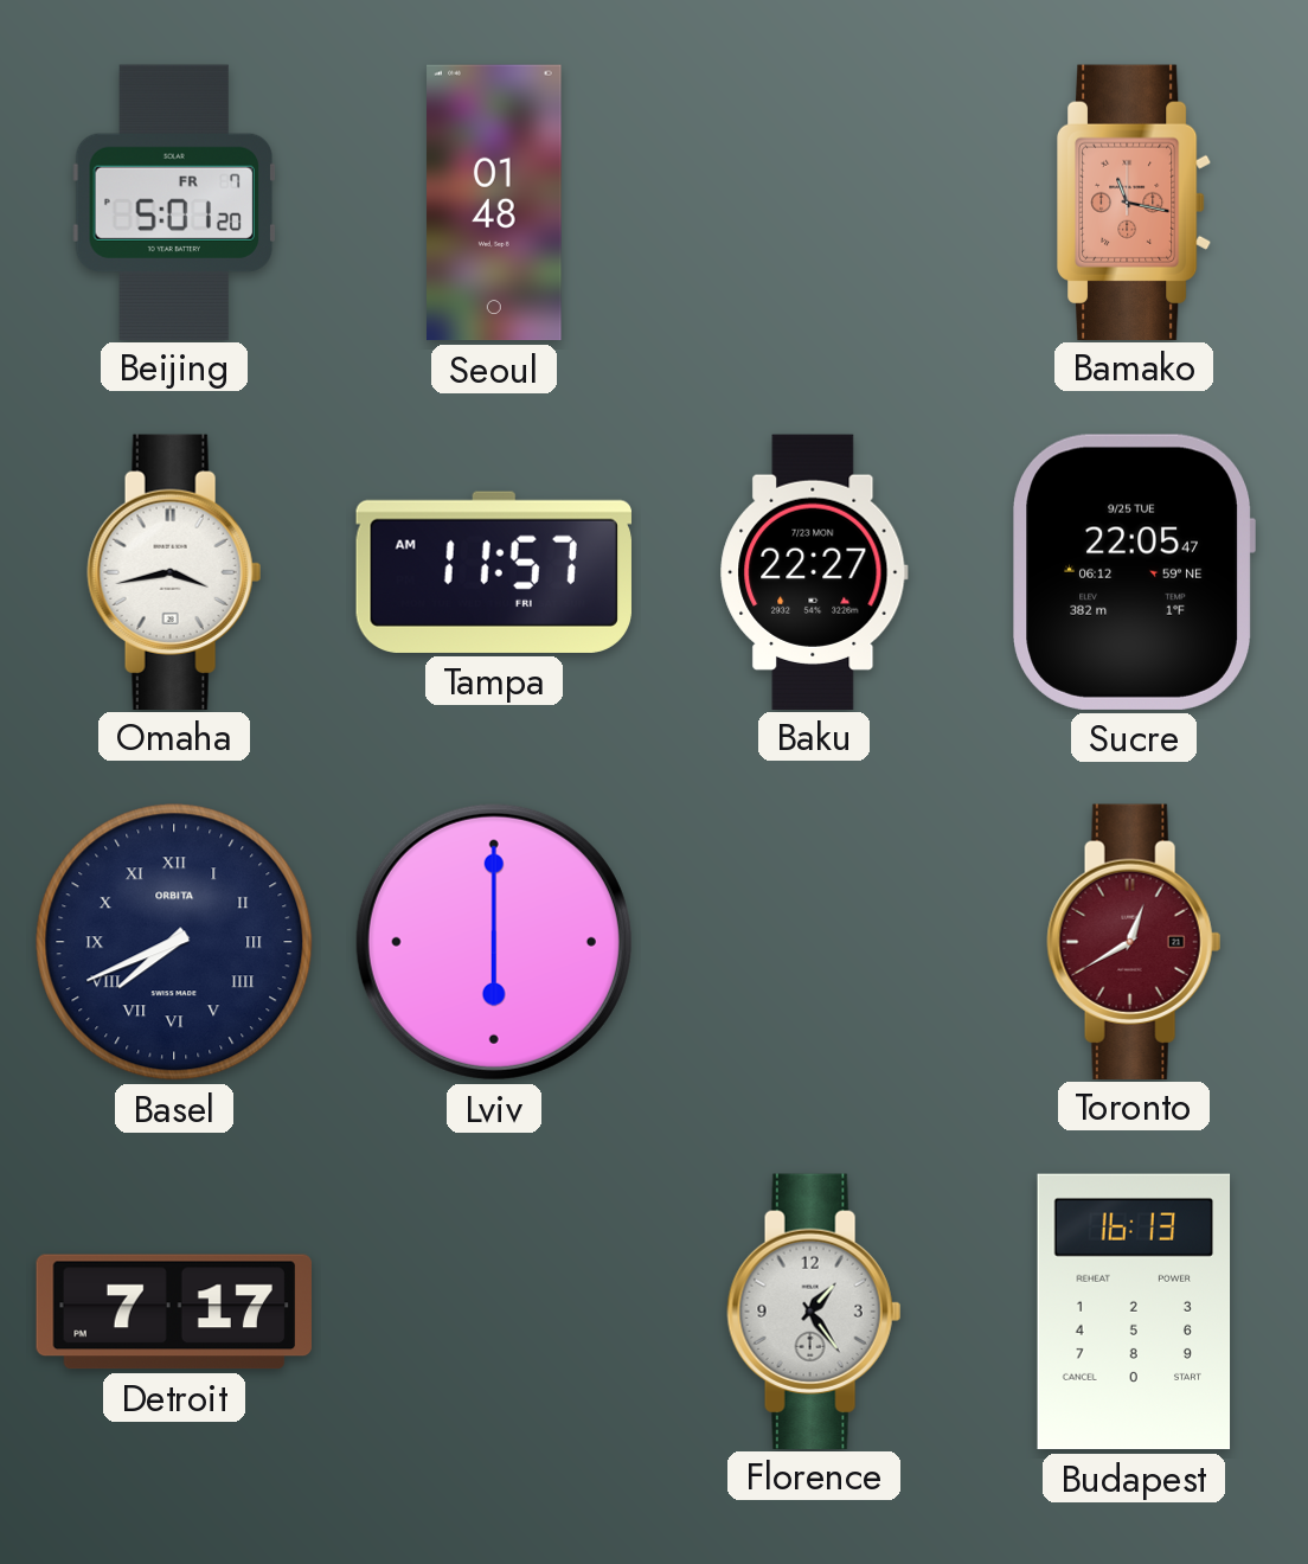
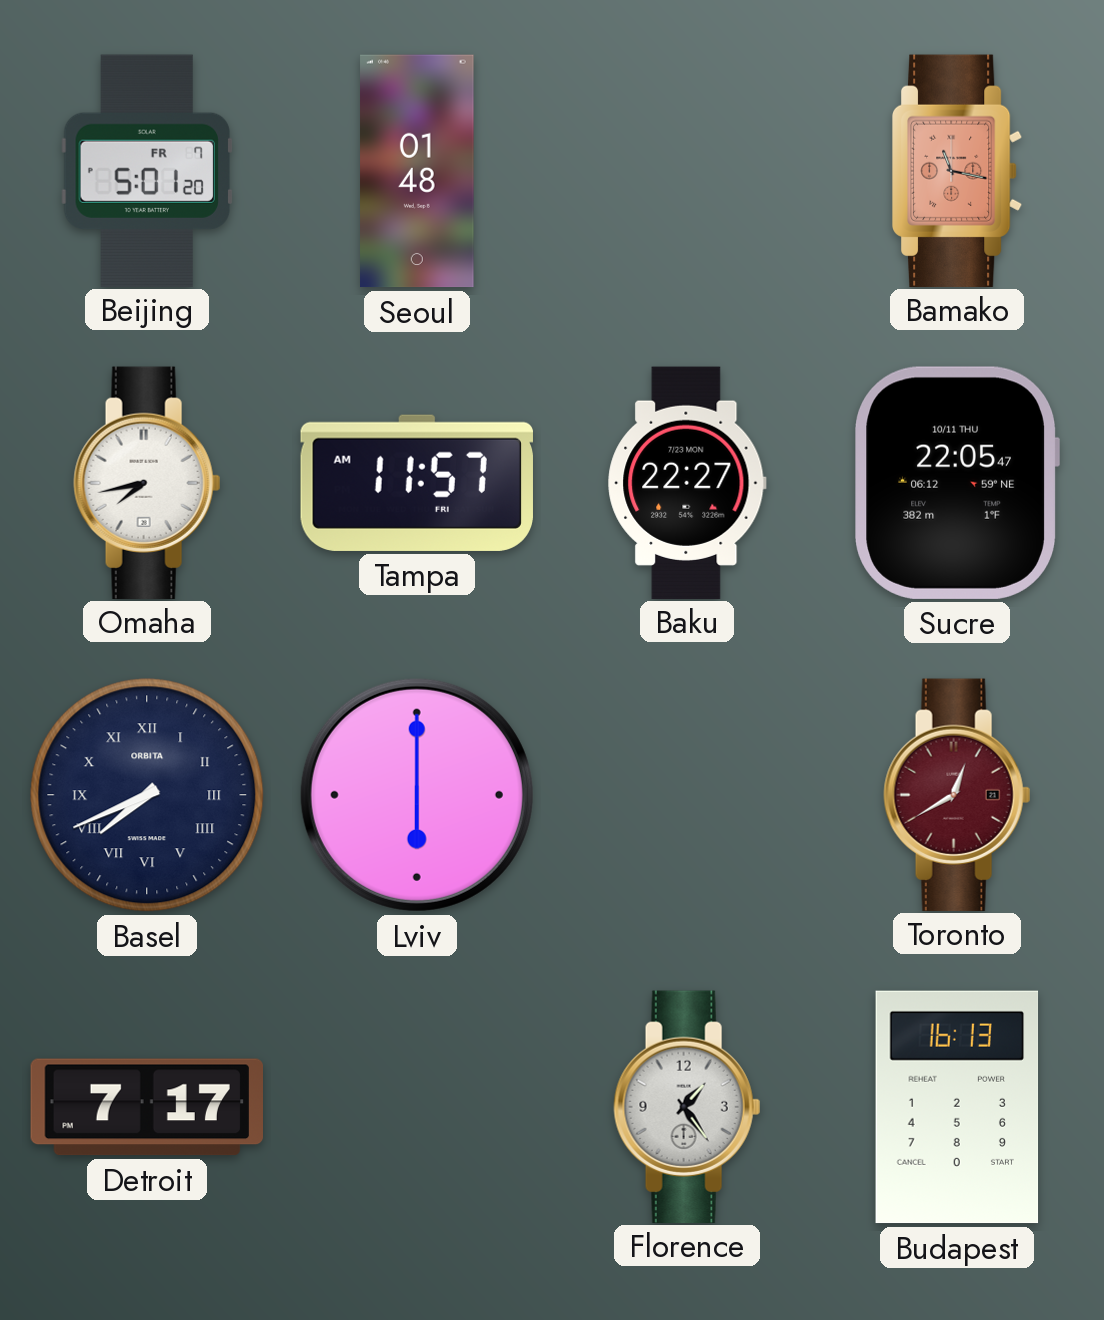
Omaha: 3:43 -> 7:43
Sucre date: 9/25 TUE -> 10/11 THU
